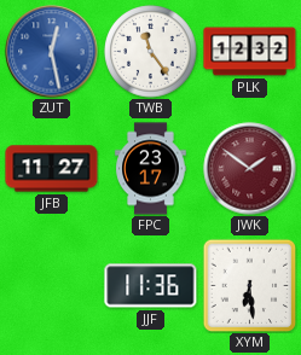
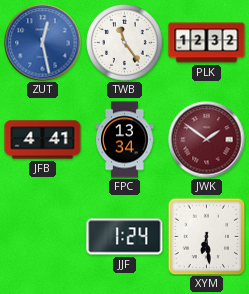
JFB: 11:27 -> 4:41
FPC: 23:17 -> 13:34
JJF: 11:36 -> 1:24
